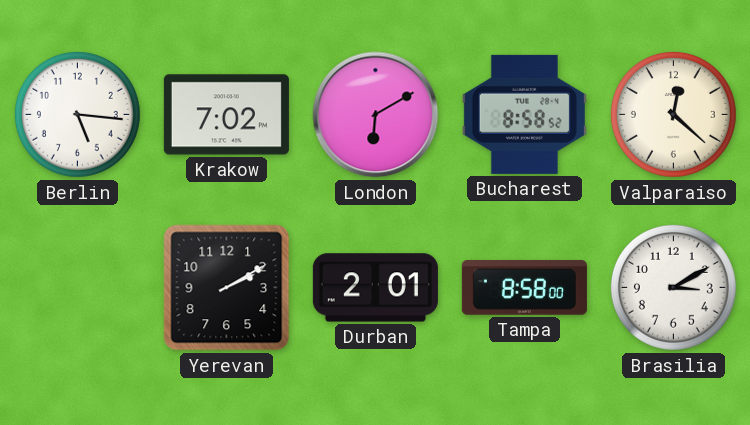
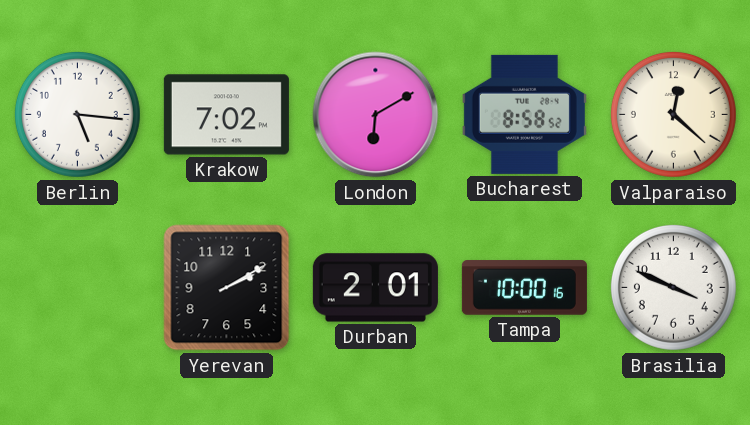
Tampa: 8:58 -> 10:00
Brasilia: 3:10 -> 3:49
